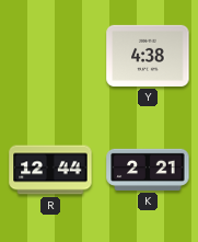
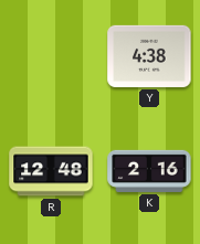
R: 12:44 -> 12:48
K: 2:21 -> 2:16
